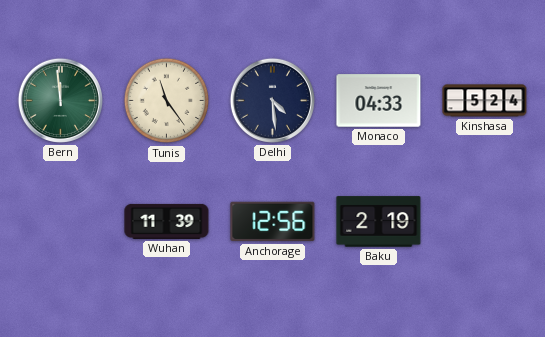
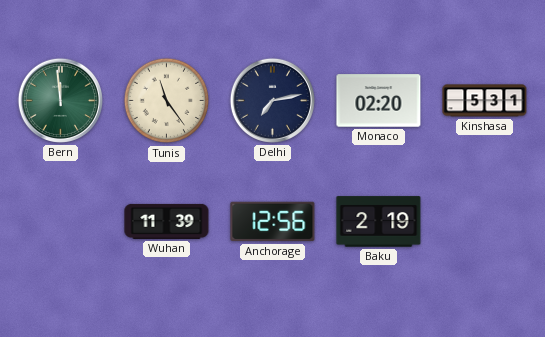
Delhi: 4:29 -> 7:13
Monaco: 04:33 -> 02:20
Kinshasa: 5:24 -> 5:31
